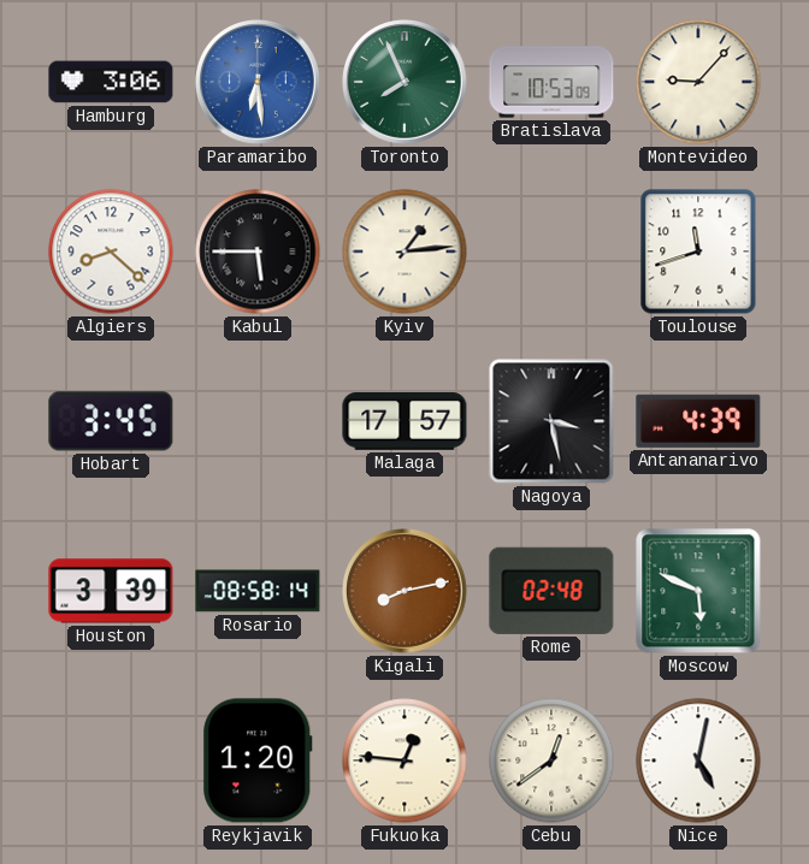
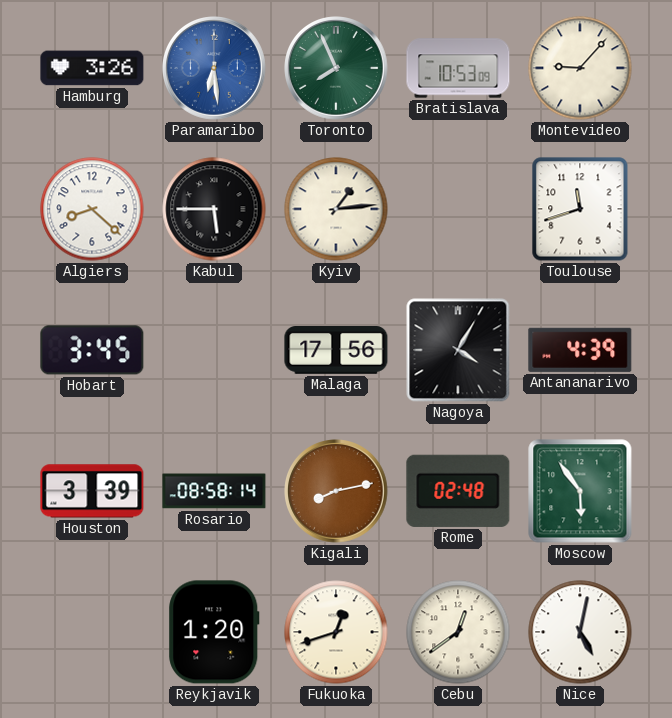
Hamburg: 3:06 -> 3:26
Malaga: 17:57 -> 17:56
Nagoya: 3:28 -> 4:05
Moscow: 5:49 -> 5:54
Fukuoka: 12:46 -> 12:42
